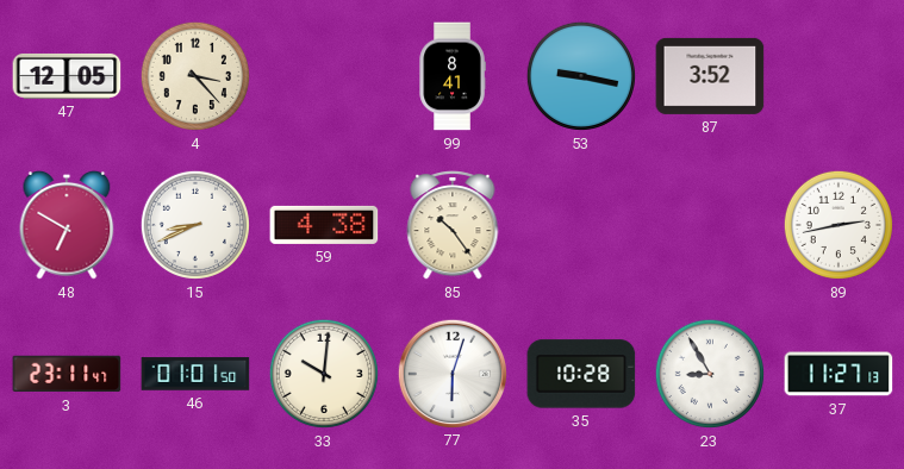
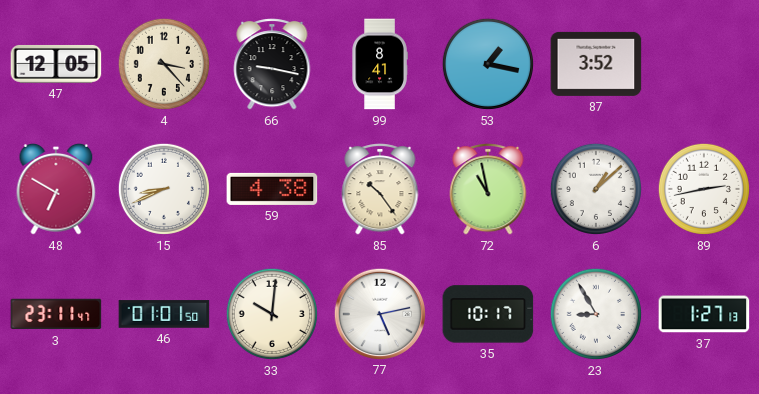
66: none -> 9:17
53: 9:17 -> 1:17
72: none -> 10:58
6: none -> 1:08
77: 6:03 -> 5:13
35: 10:28 -> 10:17
37: 11:27 -> 1:27
